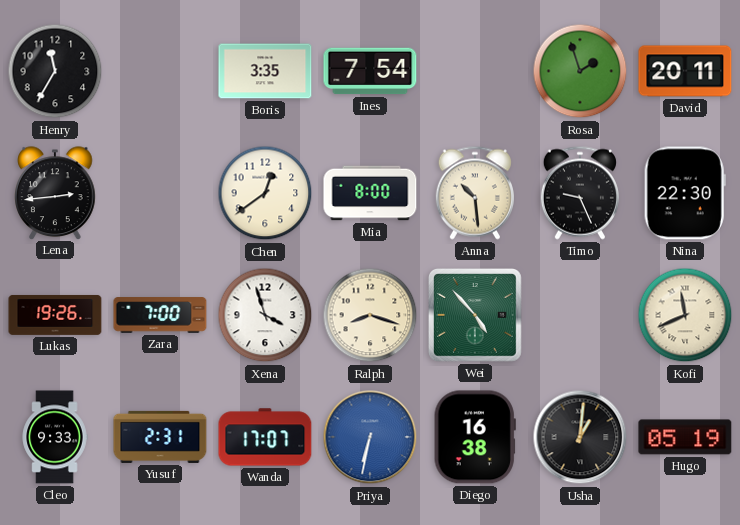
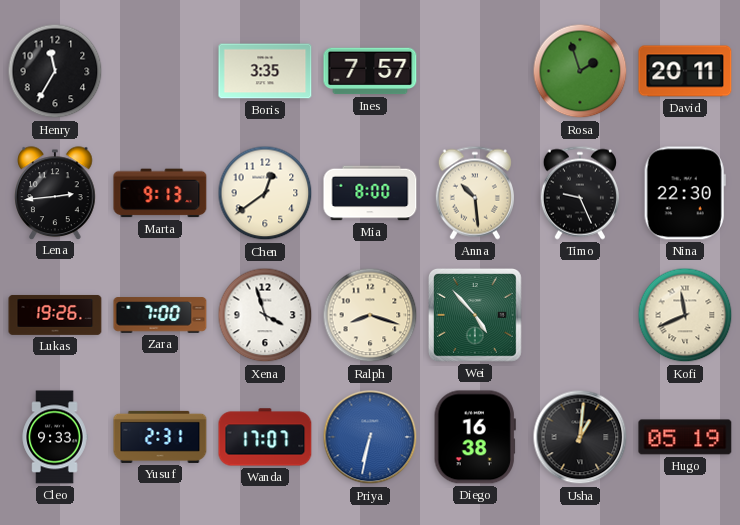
Ines: 7:54 -> 7:57
Marta: none -> 9:13
